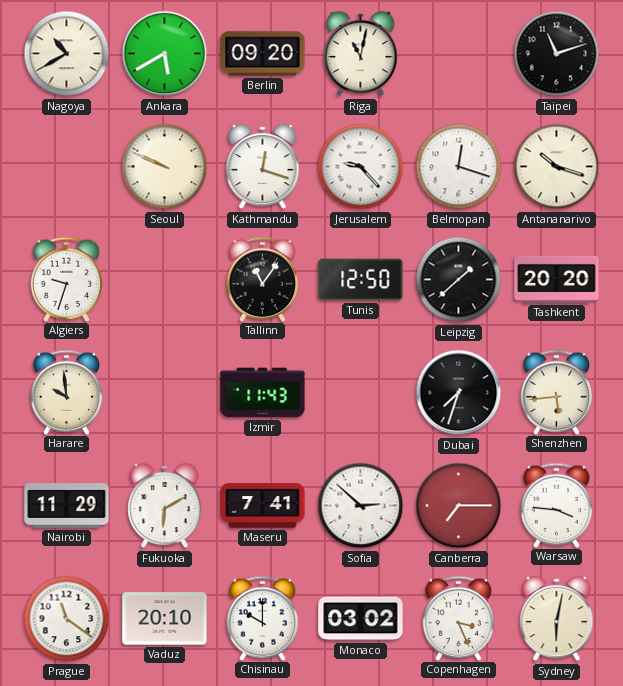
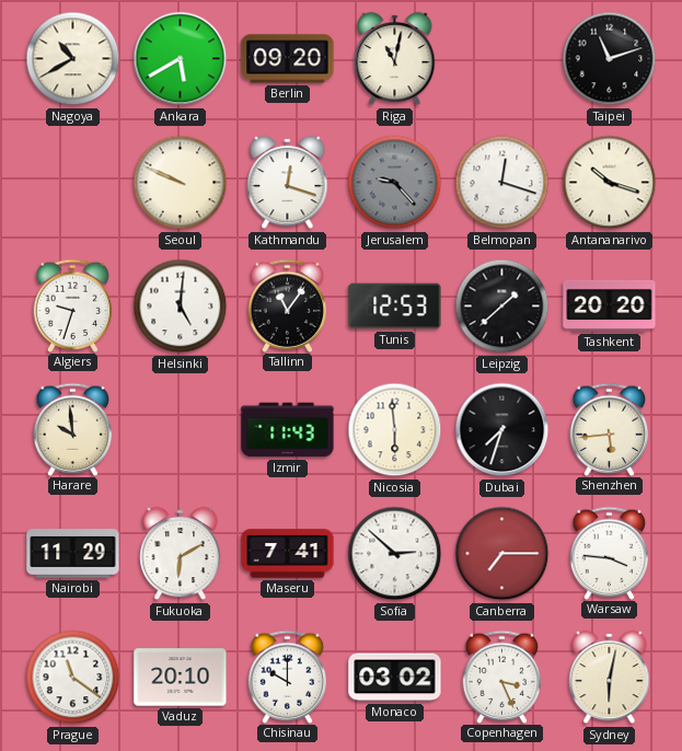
Jerusalem dial: white -> grey
Helsinki: none -> 5:01
Tunis: 12:50 -> 12:53
Nicosia: none -> 5:59
